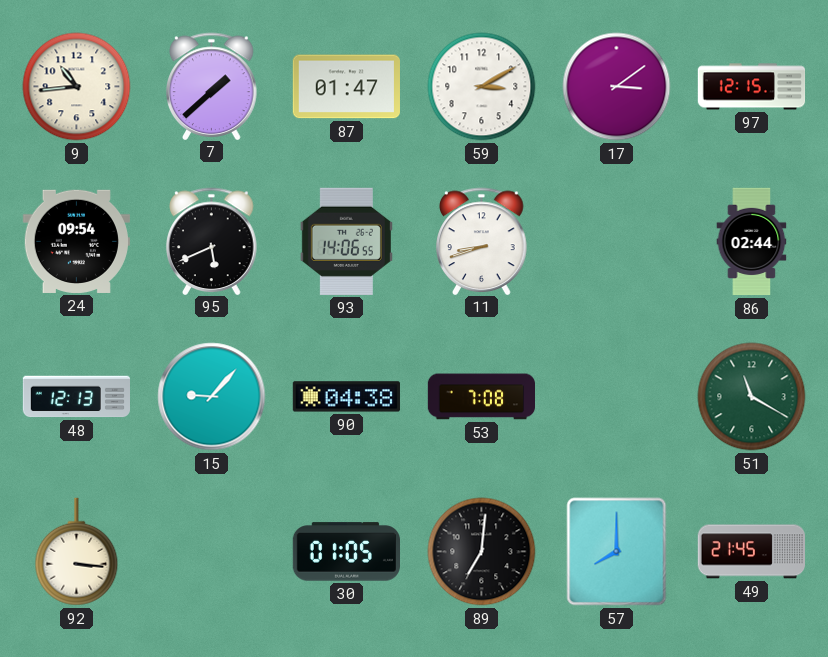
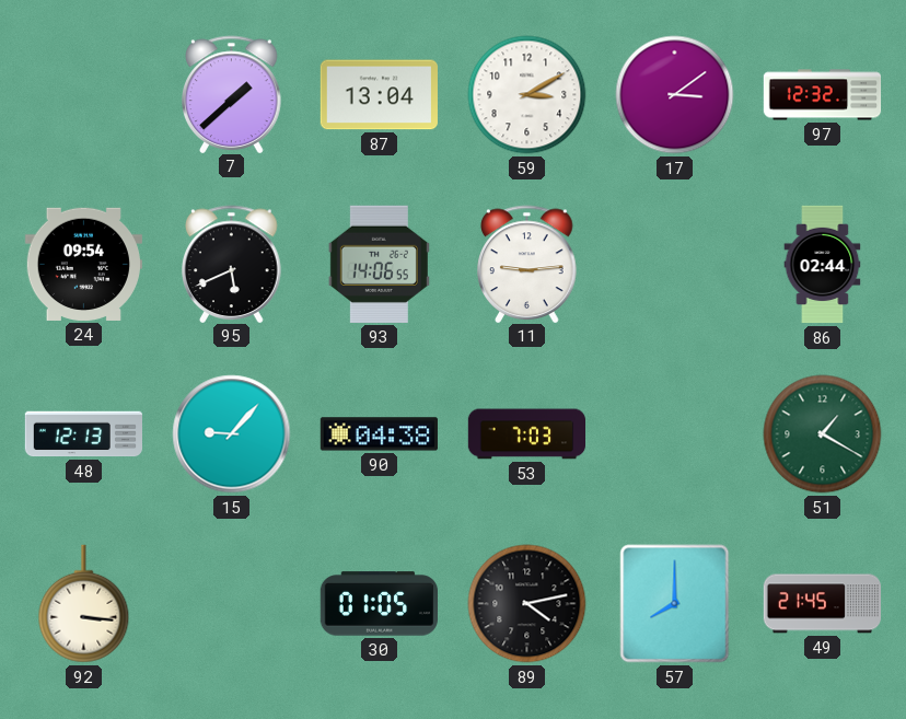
9: 10:44 -> none
87: 01:47 -> 13:04
97: 12:15 -> 12:32
11: 8:42 -> 9:14
53: 7:08 -> 7:03
51: 11:20 -> 1:20
89: 7:01 -> 4:13
